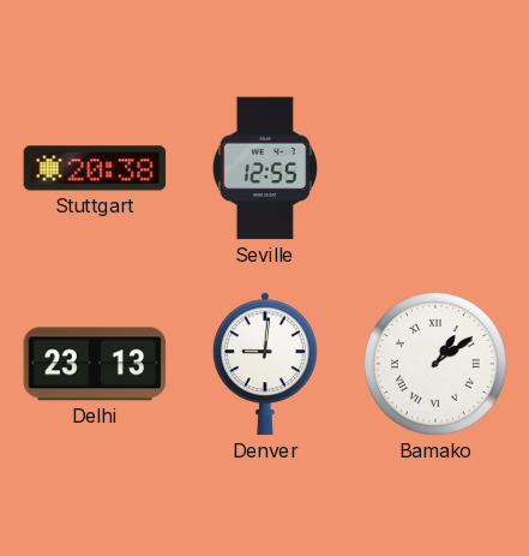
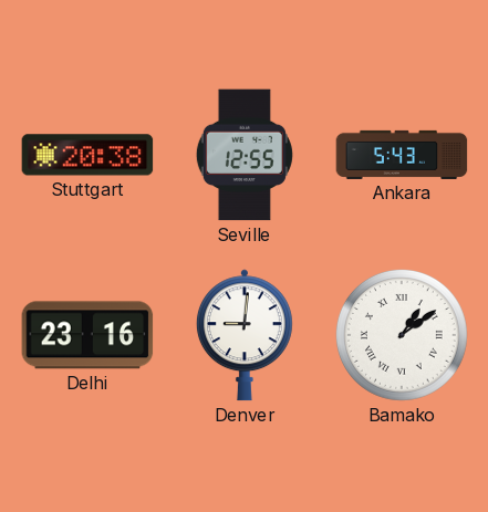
Ankara: none -> 5:43
Delhi: 23:13 -> 23:16
